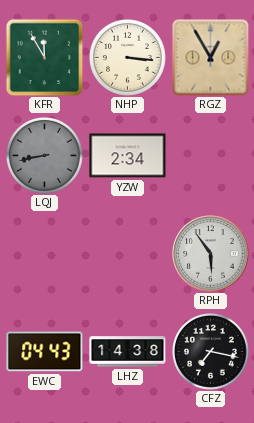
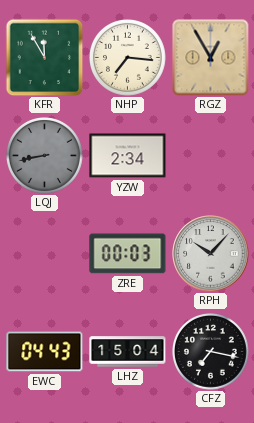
NHP: 3:16 -> 7:16
ZRE: none -> 00:03
RPH: 5:54 -> 10:07
LHZ: 14:38 -> 15:04
